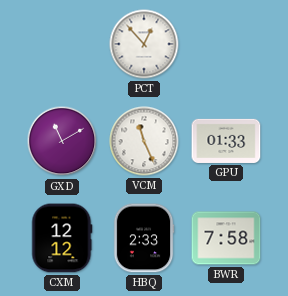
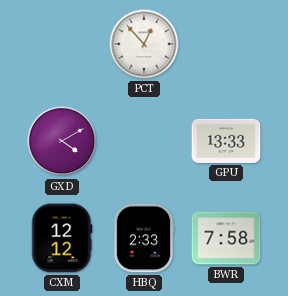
GXD: 11:10 -> 4:10
VCM: 11:26 -> none
GPU: 01:33 -> 13:33
